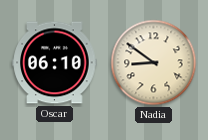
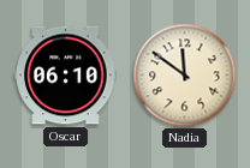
Nadia: 8:51 -> 11:51
